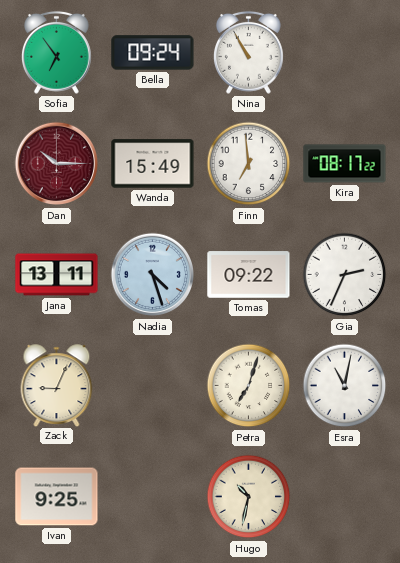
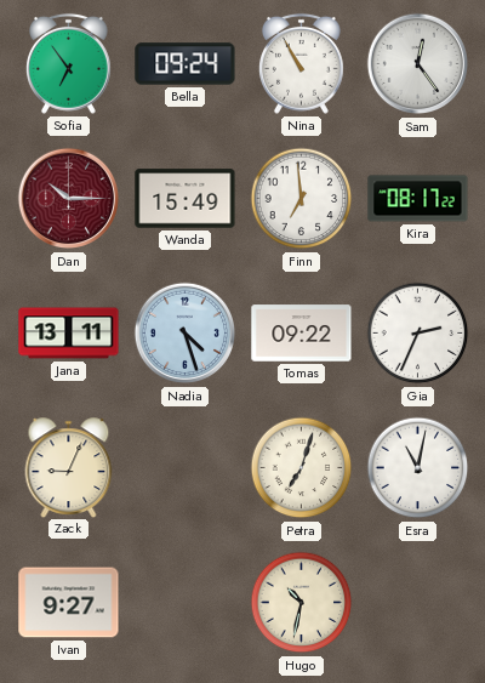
Sam: none -> 12:24
Ivan: 9:25 -> 9:27
